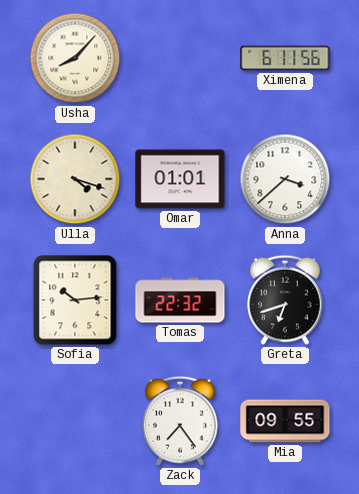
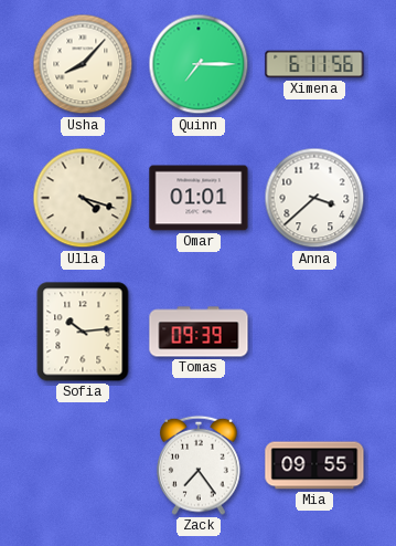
Quinn: none -> 7:15
Tomas: 22:32 -> 09:39
Greta: 6:42 -> none
